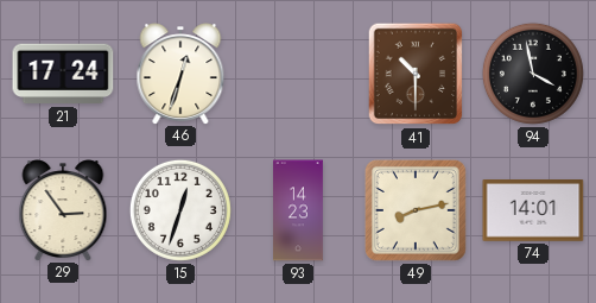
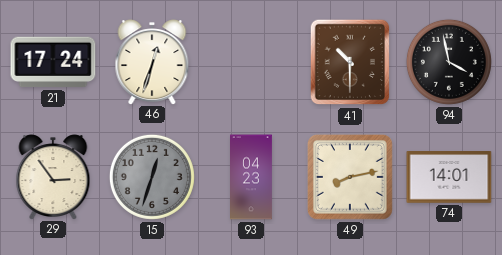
15 dial: white -> grey
93: 14:23 -> 04:23
